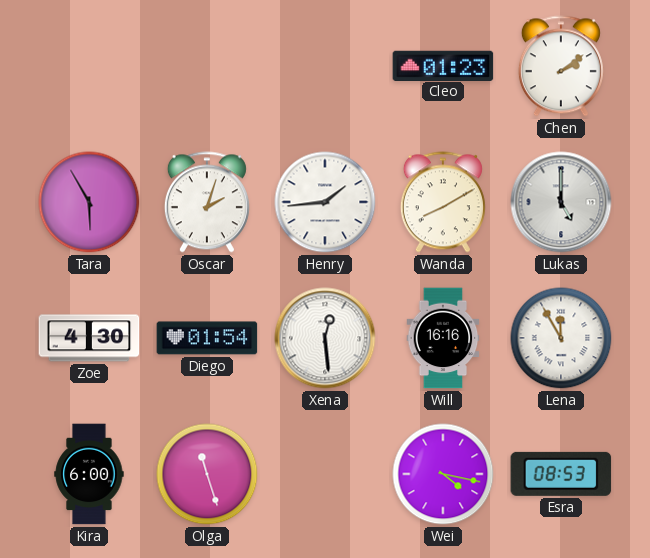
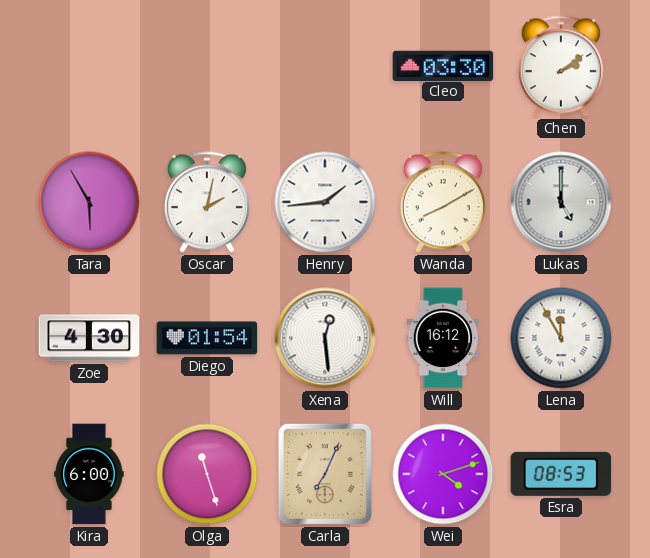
Cleo: 01:23 -> 03:30
Oscar: 2:03 -> 2:02
Will: 16:16 -> 16:12
Carla: none -> 7:04
Wei: 4:17 -> 4:12
